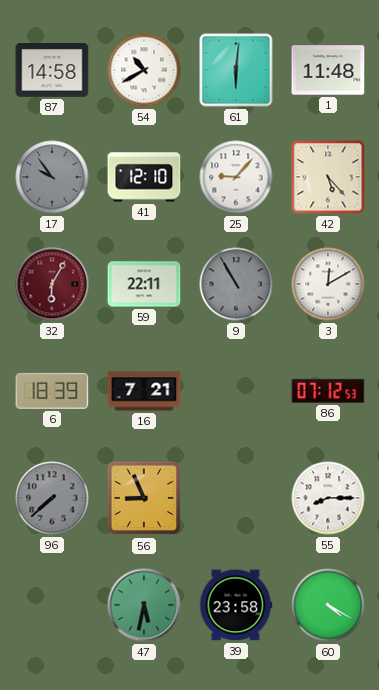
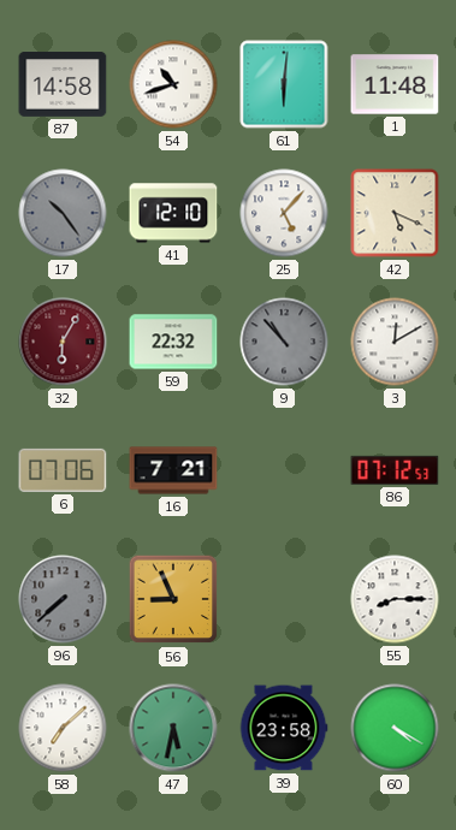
54: 10:40 -> 10:42
17: 9:54 -> 10:24
25: 9:07 -> 5:07
42: 5:23 -> 5:19
59: 22:11 -> 22:32
9: 10:55 -> 10:53
6: 18:39 -> 07:06
58: none -> 7:08
